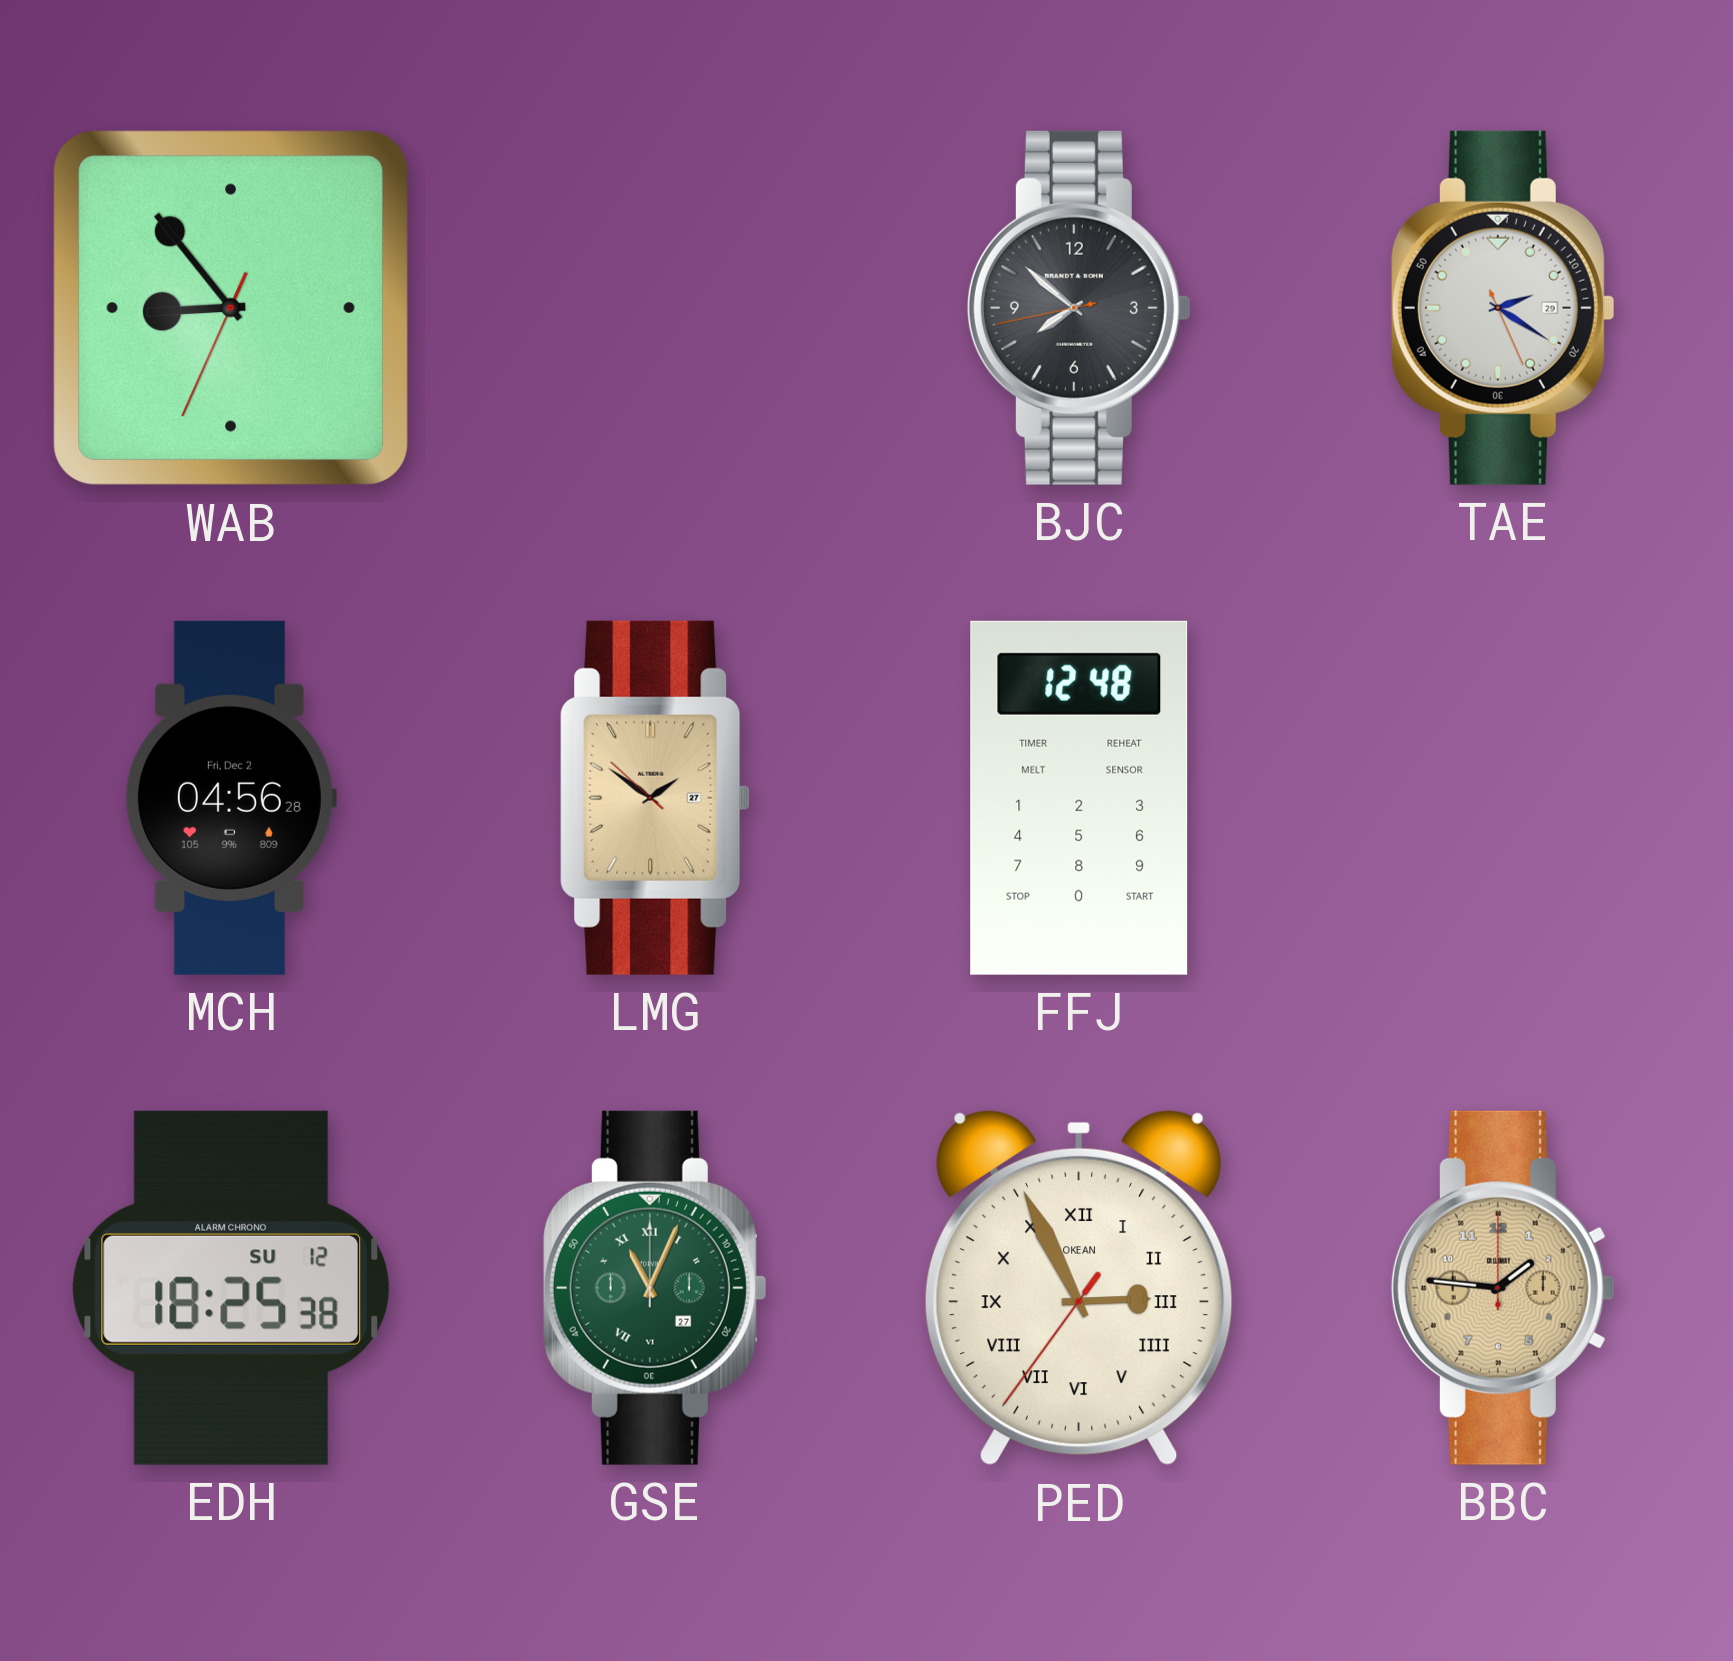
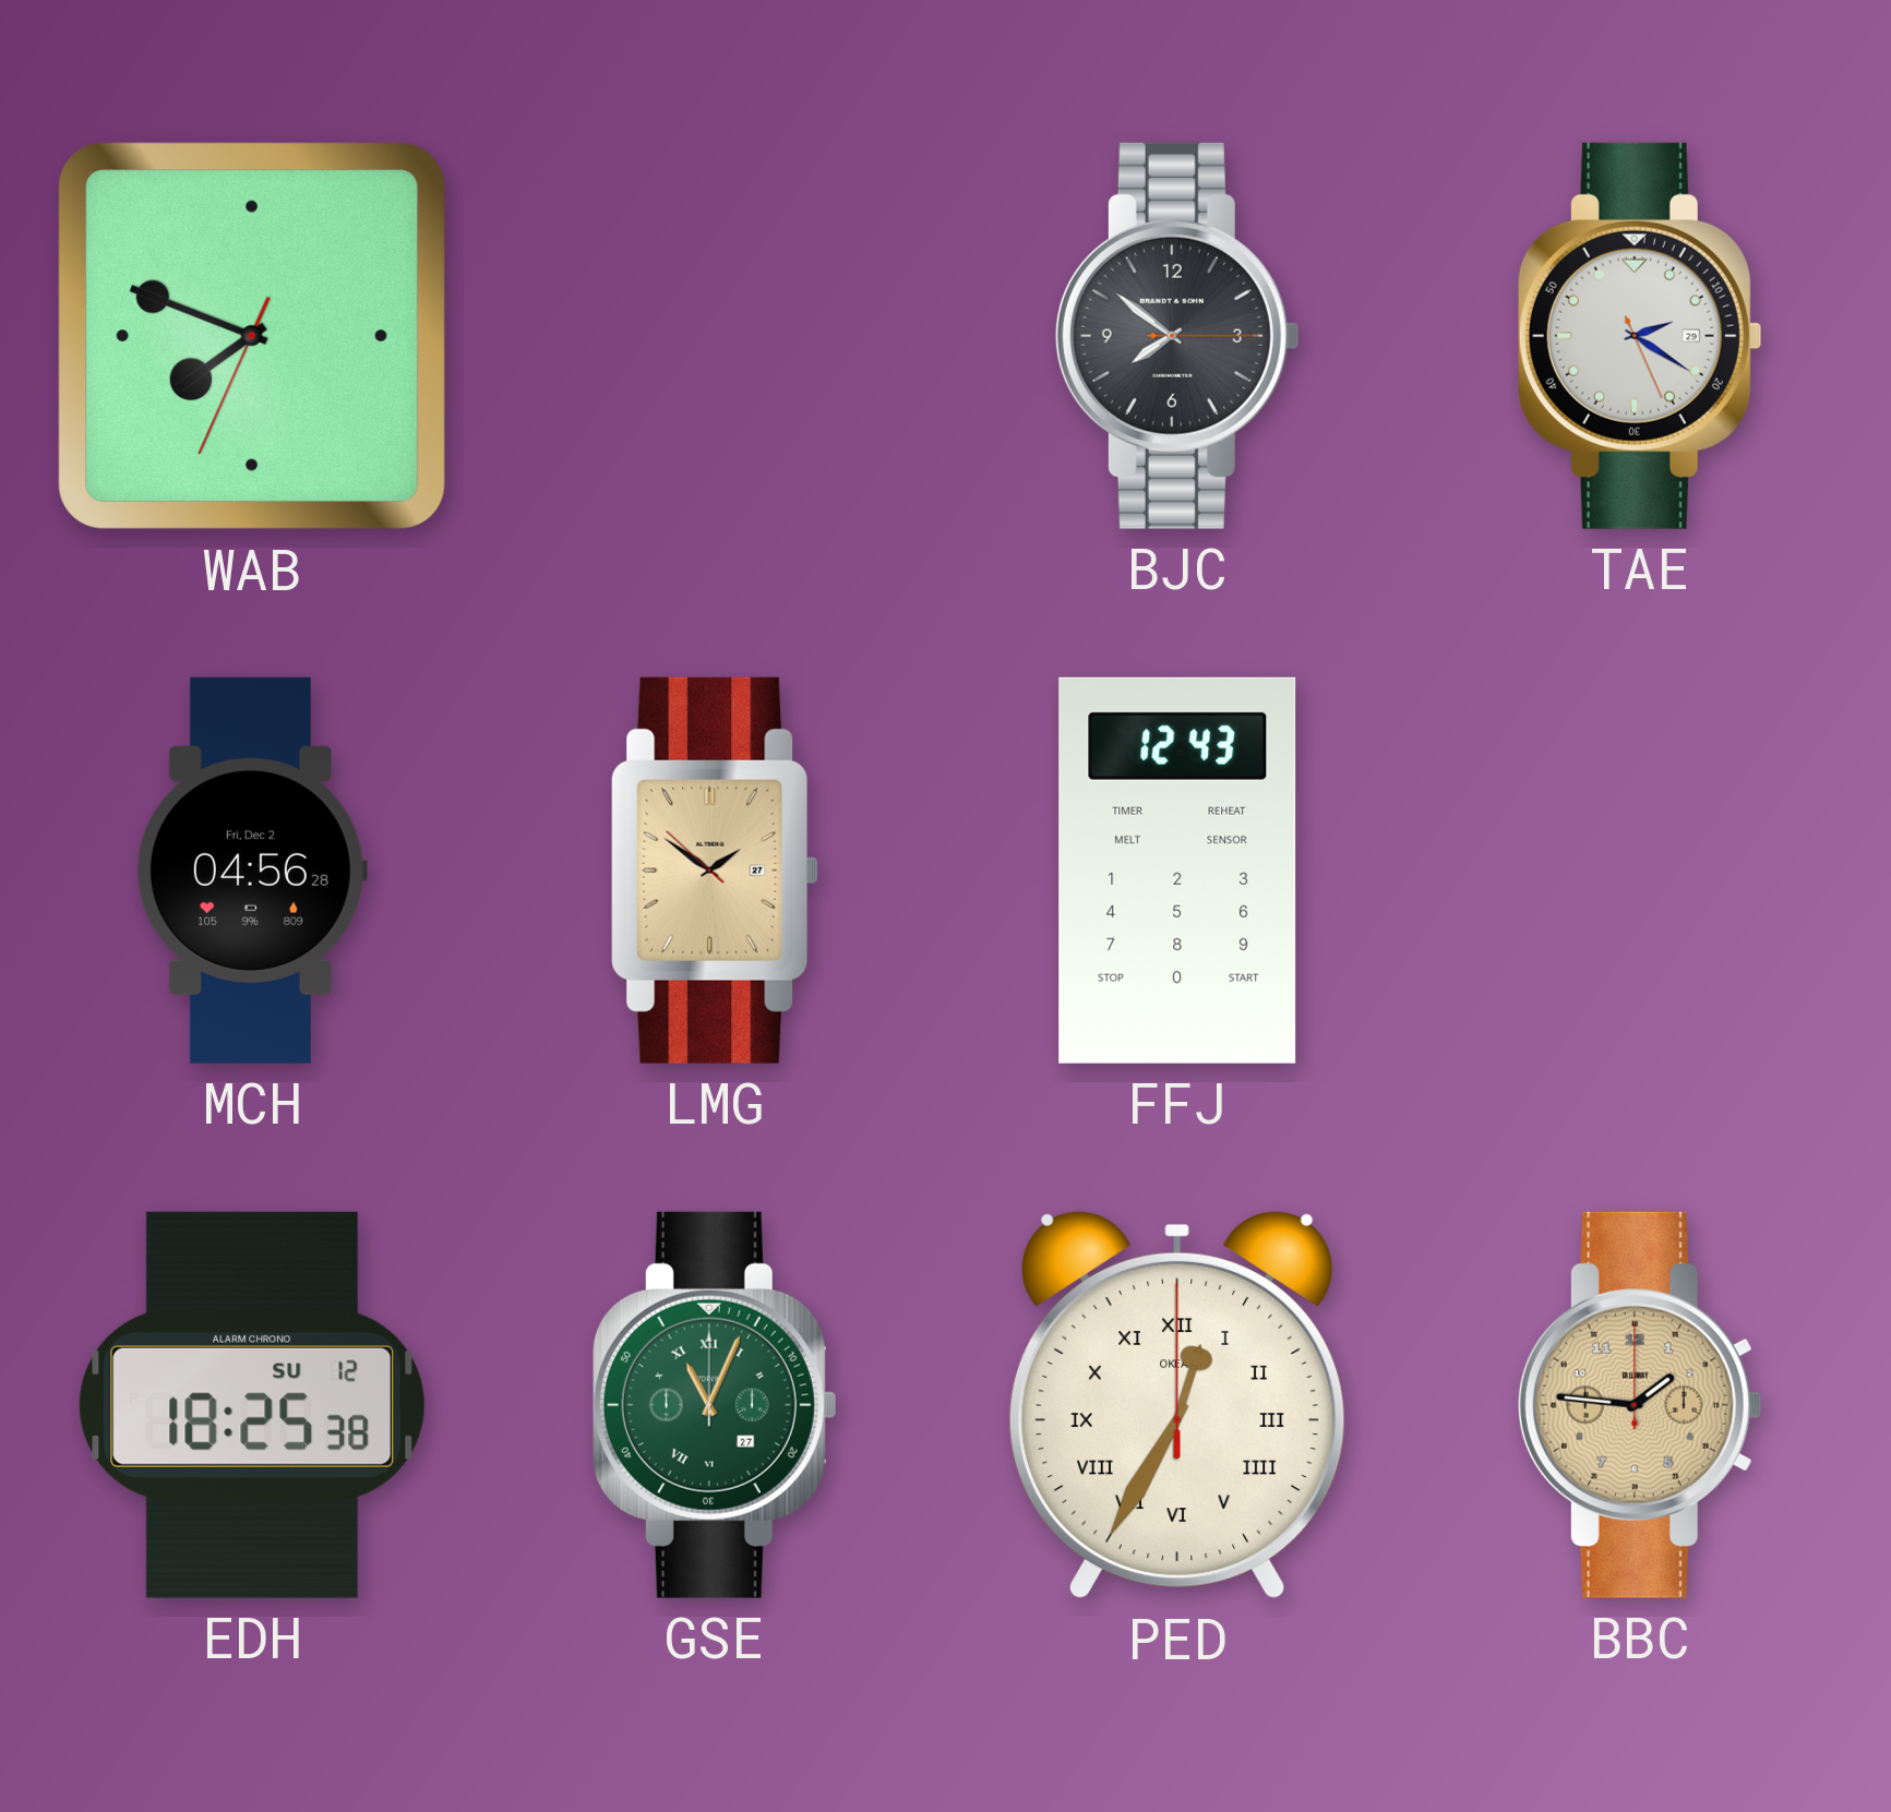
WAB: 8:53 -> 7:48
BJC: 7:51:43 -> 7:51:15
FFJ: 12:48 -> 12:43
PED: 2:55 -> 12:35
